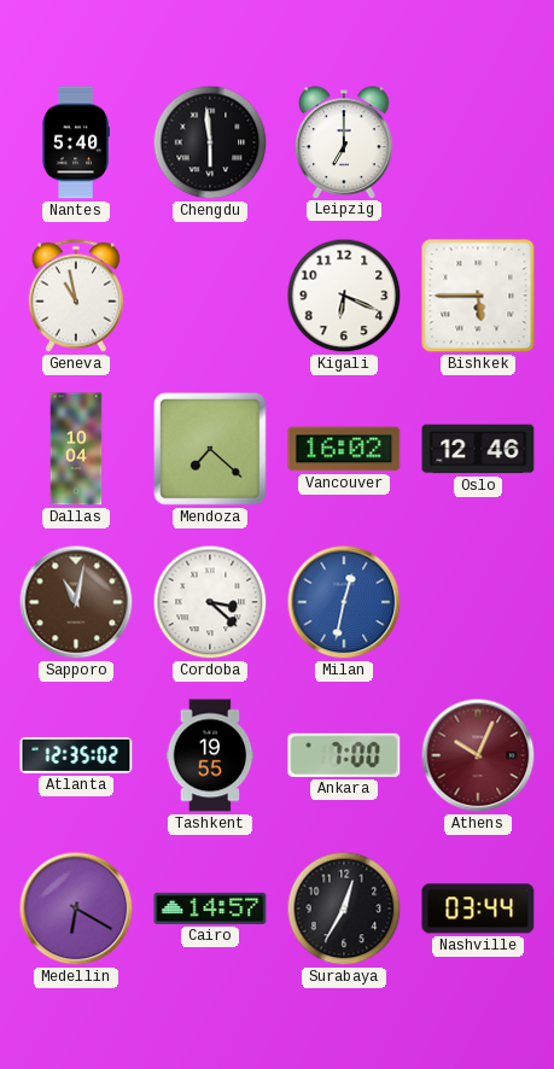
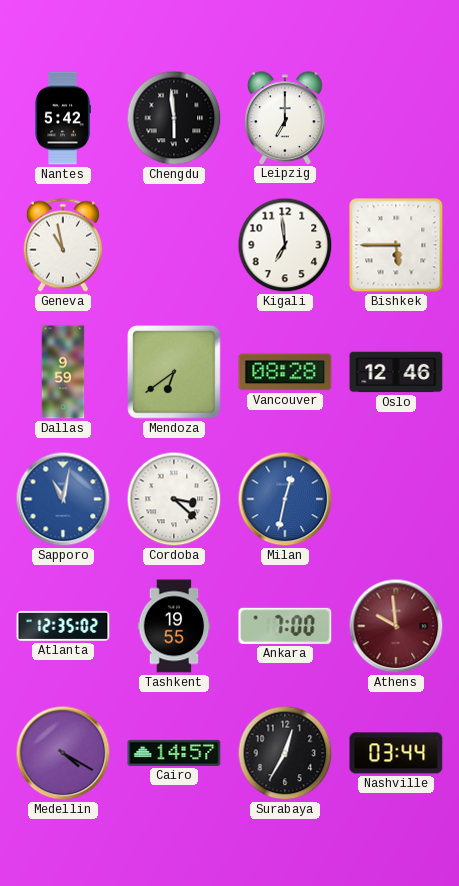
Nantes: 5:40 -> 5:42
Kigali: 6:19 -> 6:59
Dallas: 10:04 -> 9:59
Mendoza: 7:22 -> 6:39
Vancouver: 16:02 -> 08:28
Sapporo dial: brown -> blue
Athens: 10:04 -> 9:59
Medellin: 6:20 -> 4:20
